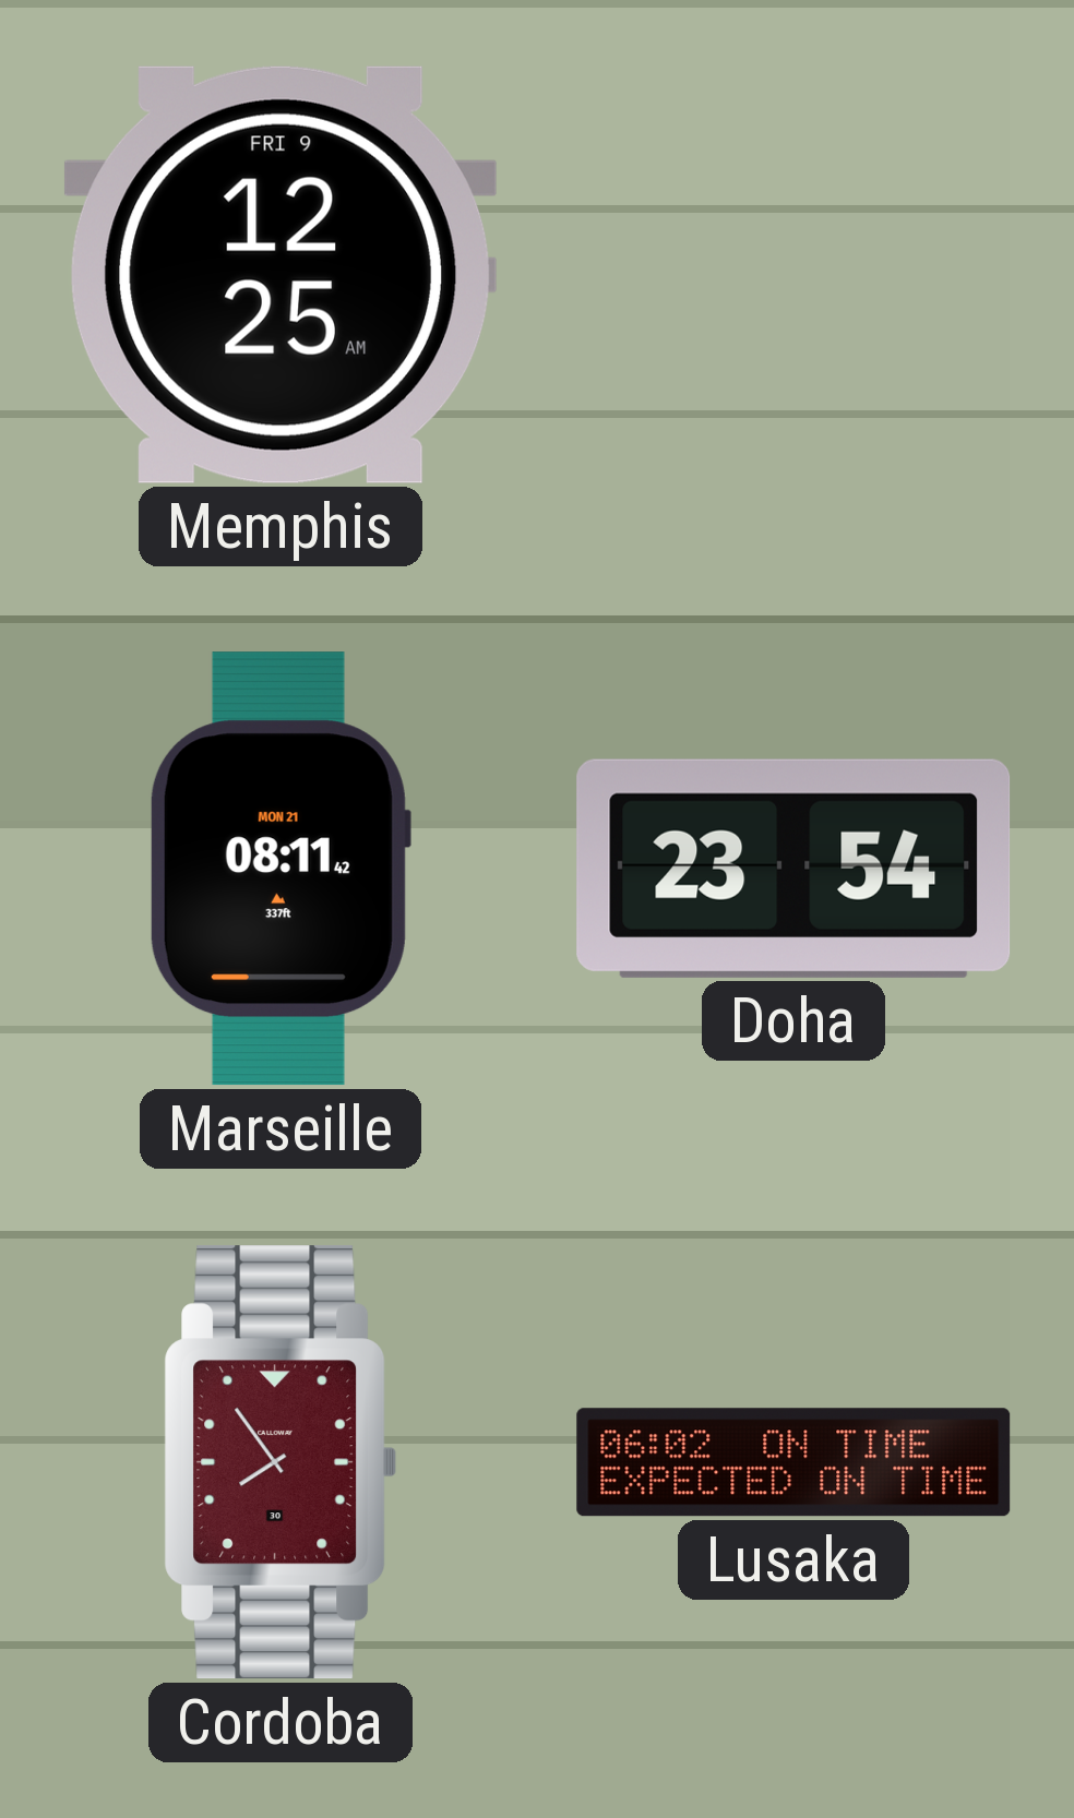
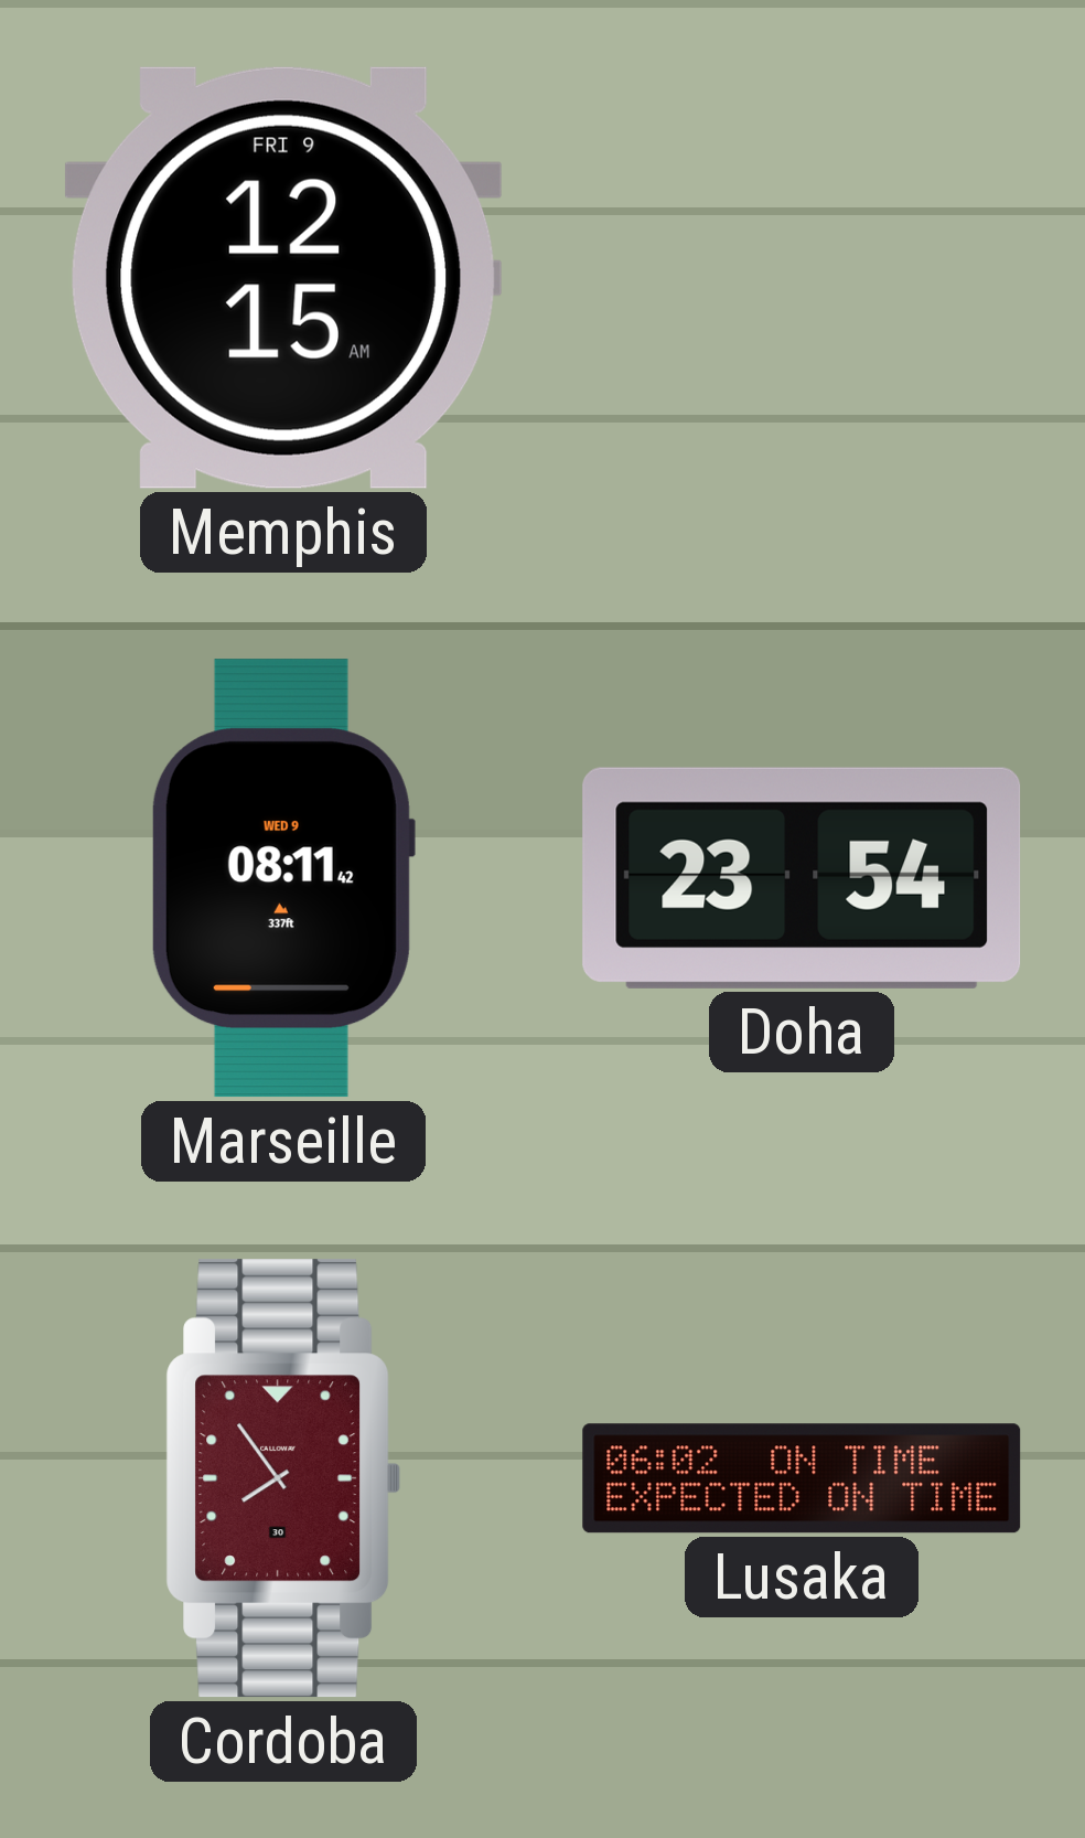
Memphis: 12:25 -> 12:15
Marseille date: MON 21 -> WED 9
